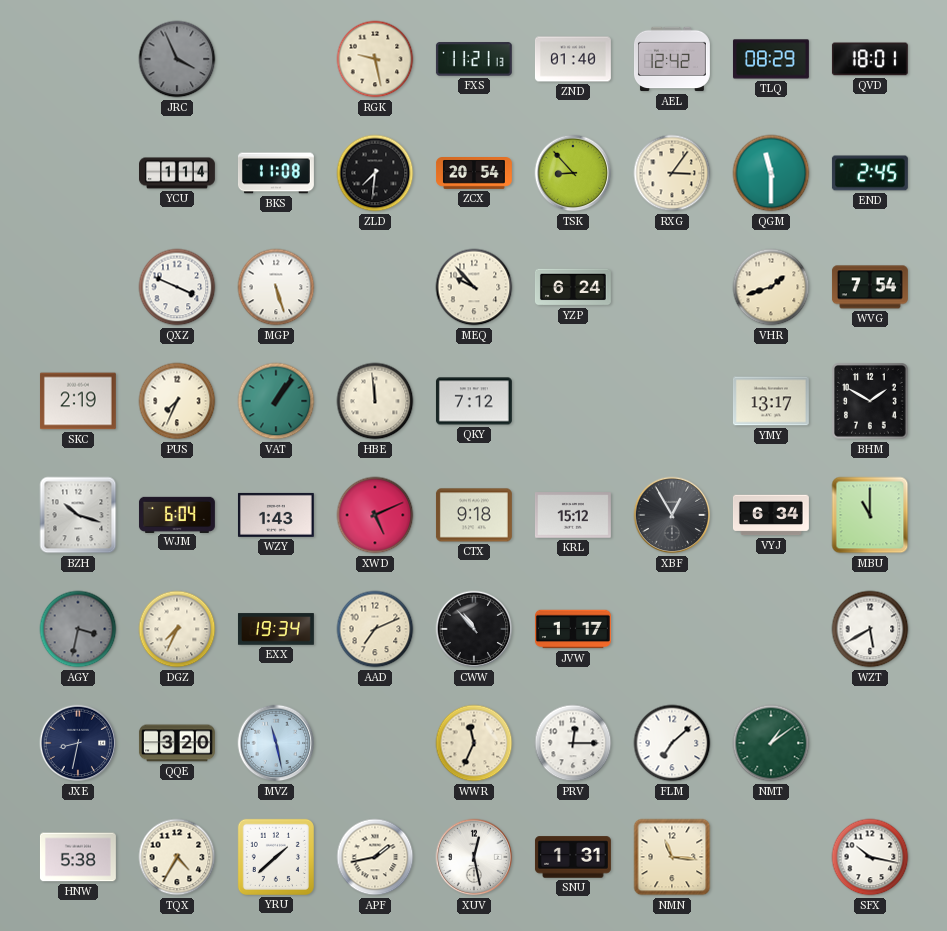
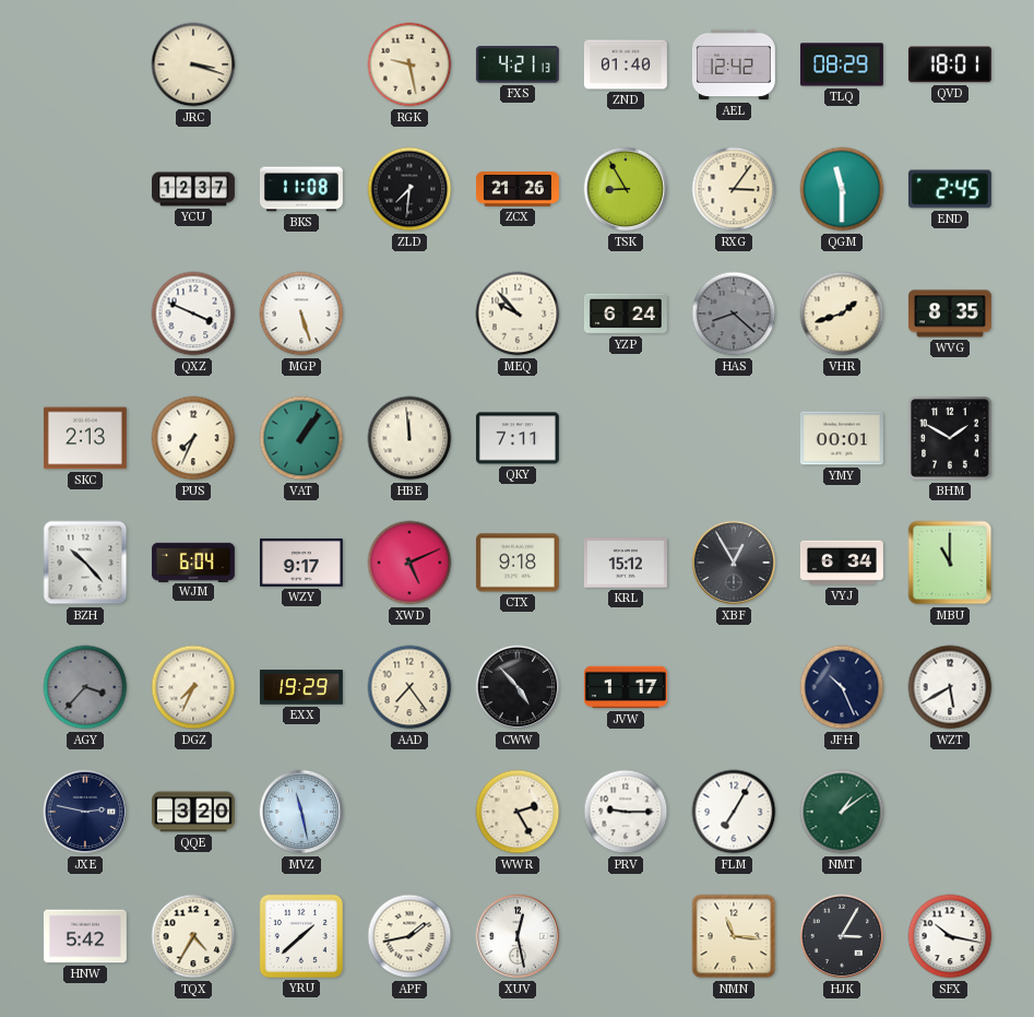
JRC: 3:56 -> 3:18
JRC dial: grey -> cream
FXS: 11:21 -> 4:21
YCU: 1:14 -> 12:37
ZCX: 20:54 -> 21:26
TSK: 8:53 -> 8:55
HAS: none -> 8:22
WVG: 7:54 -> 8:35
SKC: 2:19 -> 2:13
QKY: 7:12 -> 7:11
YMY: 13:17 -> 00:01
BZH: 10:18 -> 10:23
WZY: 1:43 -> 9:17
AGY: 3:32 -> 3:37
EXX: 19:34 -> 19:29
AAD: 7:11 -> 7:24
CWW: 10:53 -> 4:53
JFH: none -> 10:26
JXE: 8:32 -> 2:47
WWR: 11:34 -> 2:25
PRV: 12:15 -> 9:15
FLM: 7:08 -> 7:05
HNW: 5:38 -> 5:42
SNU: 1:31 -> none
HJK: none -> 3:05
